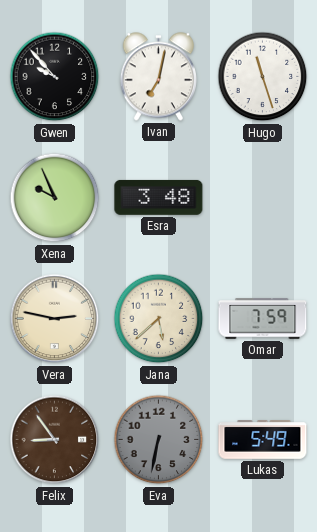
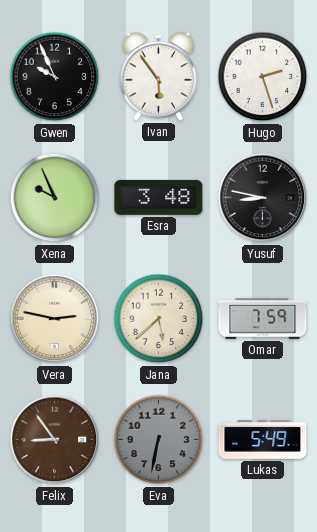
Gwen: 9:53 -> 9:56
Ivan: 7:02 -> 5:54
Hugo: 11:27 -> 2:27
Yusuf: none -> 8:47
